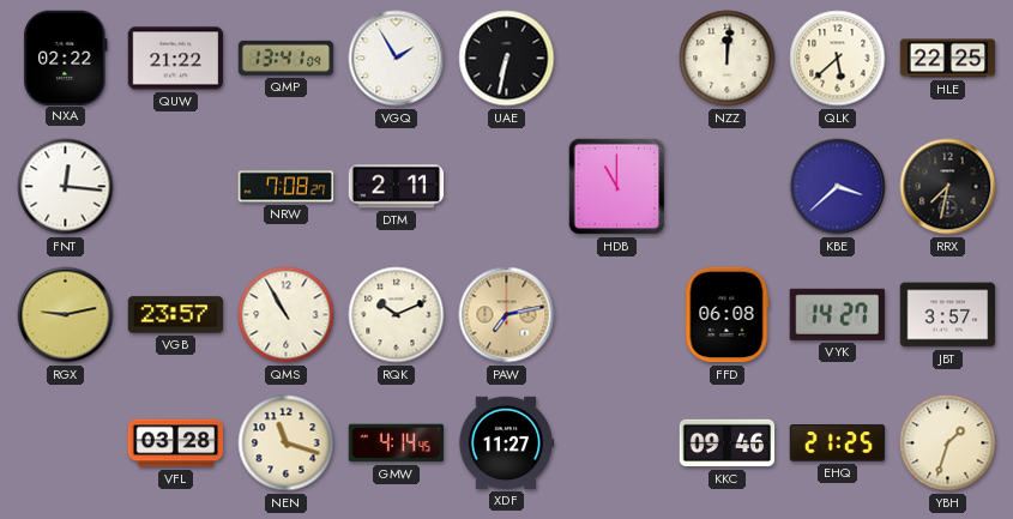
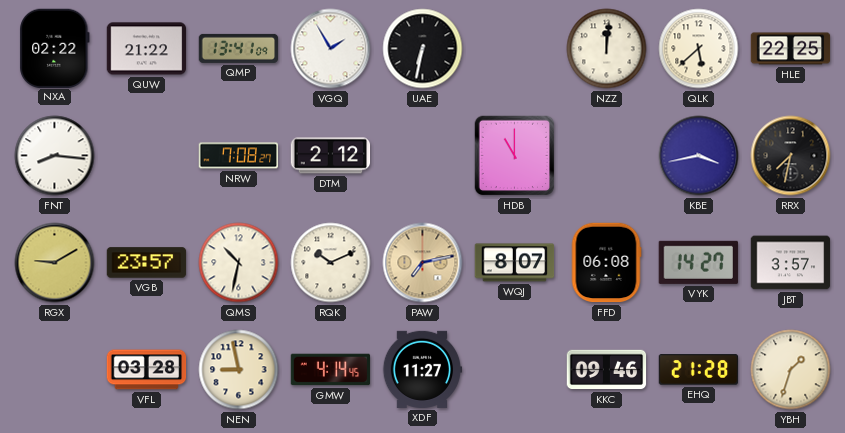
FNT: 12:16 -> 8:16
DTM: 2:11 -> 2:12
KBE: 3:38 -> 3:43
RGX: 9:13 -> 9:10
QMS: 10:55 -> 10:32
WQJ: none -> 8:07
NEN: 11:18 -> 8:58
EHQ: 21:25 -> 21:28
